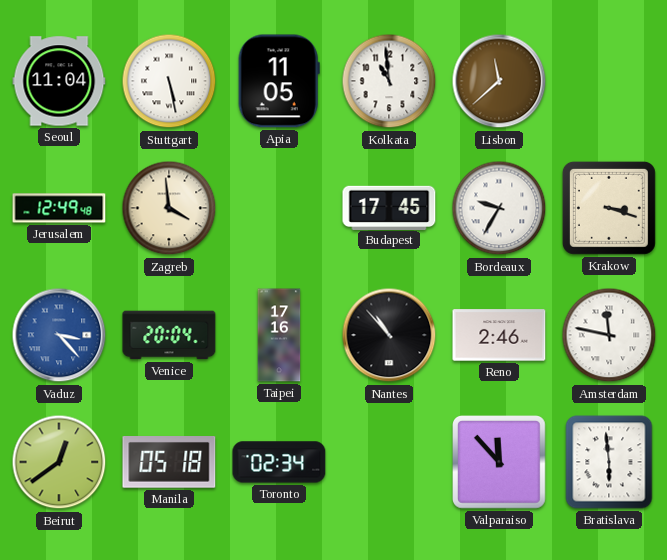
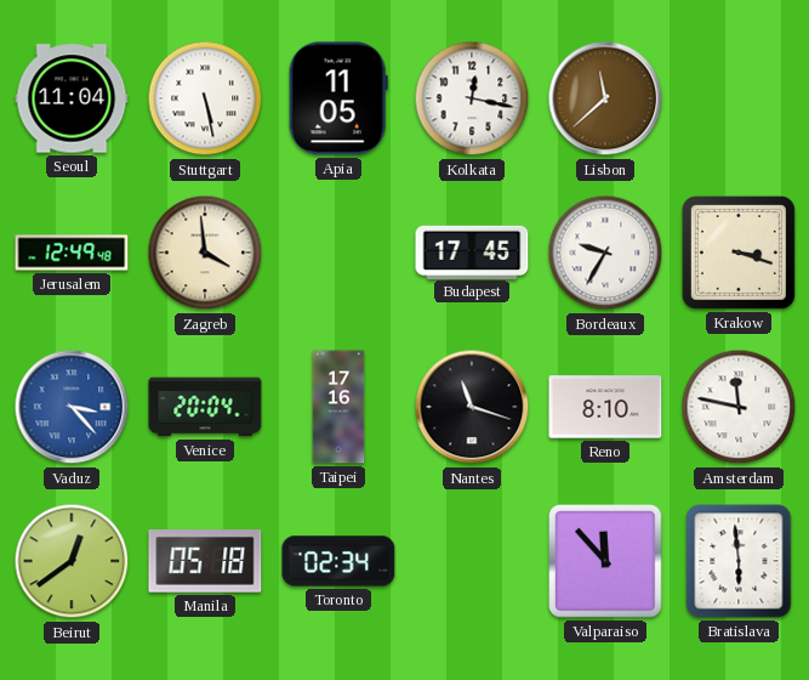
Kolkata: 10:59 -> 12:17
Nantes: 10:53 -> 11:18
Reno: 2:46 -> 8:10
